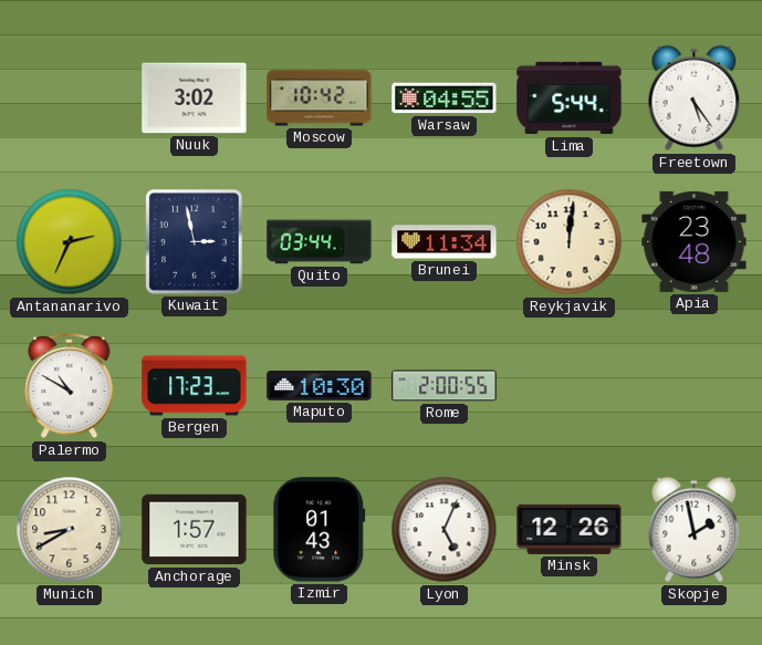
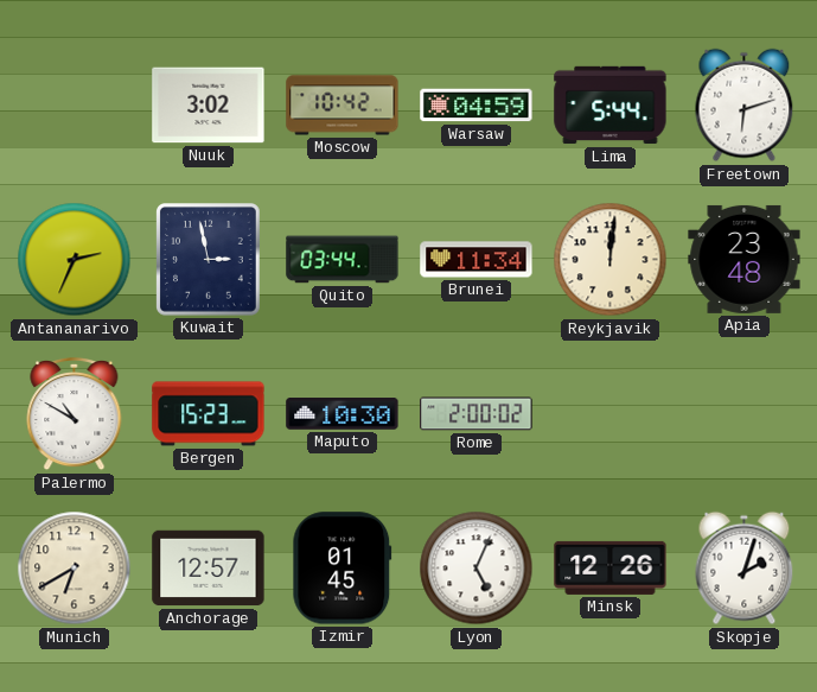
Warsaw: 04:55 -> 04:59
Freetown: 5:24 -> 6:12
Bergen: 17:23 -> 15:23
Rome: 2:00:55 -> 2:00:02
Munich: 8:40 -> 6:40
Anchorage: 1:57 -> 12:57
Izmir: 01:43 -> 01:45
Skopje: 1:58 -> 2:03
